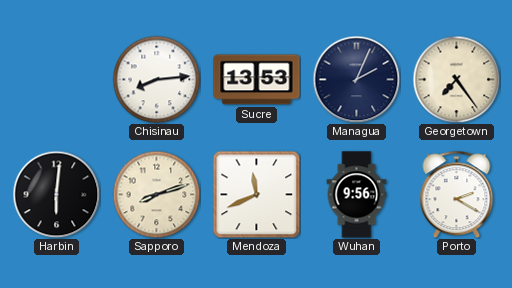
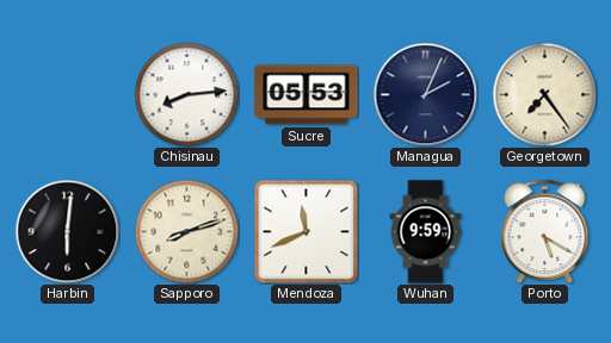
Sucre: 13:53 -> 05:53
Wuhan: 9:56 -> 9:59
Porto: 2:20 -> 5:20
